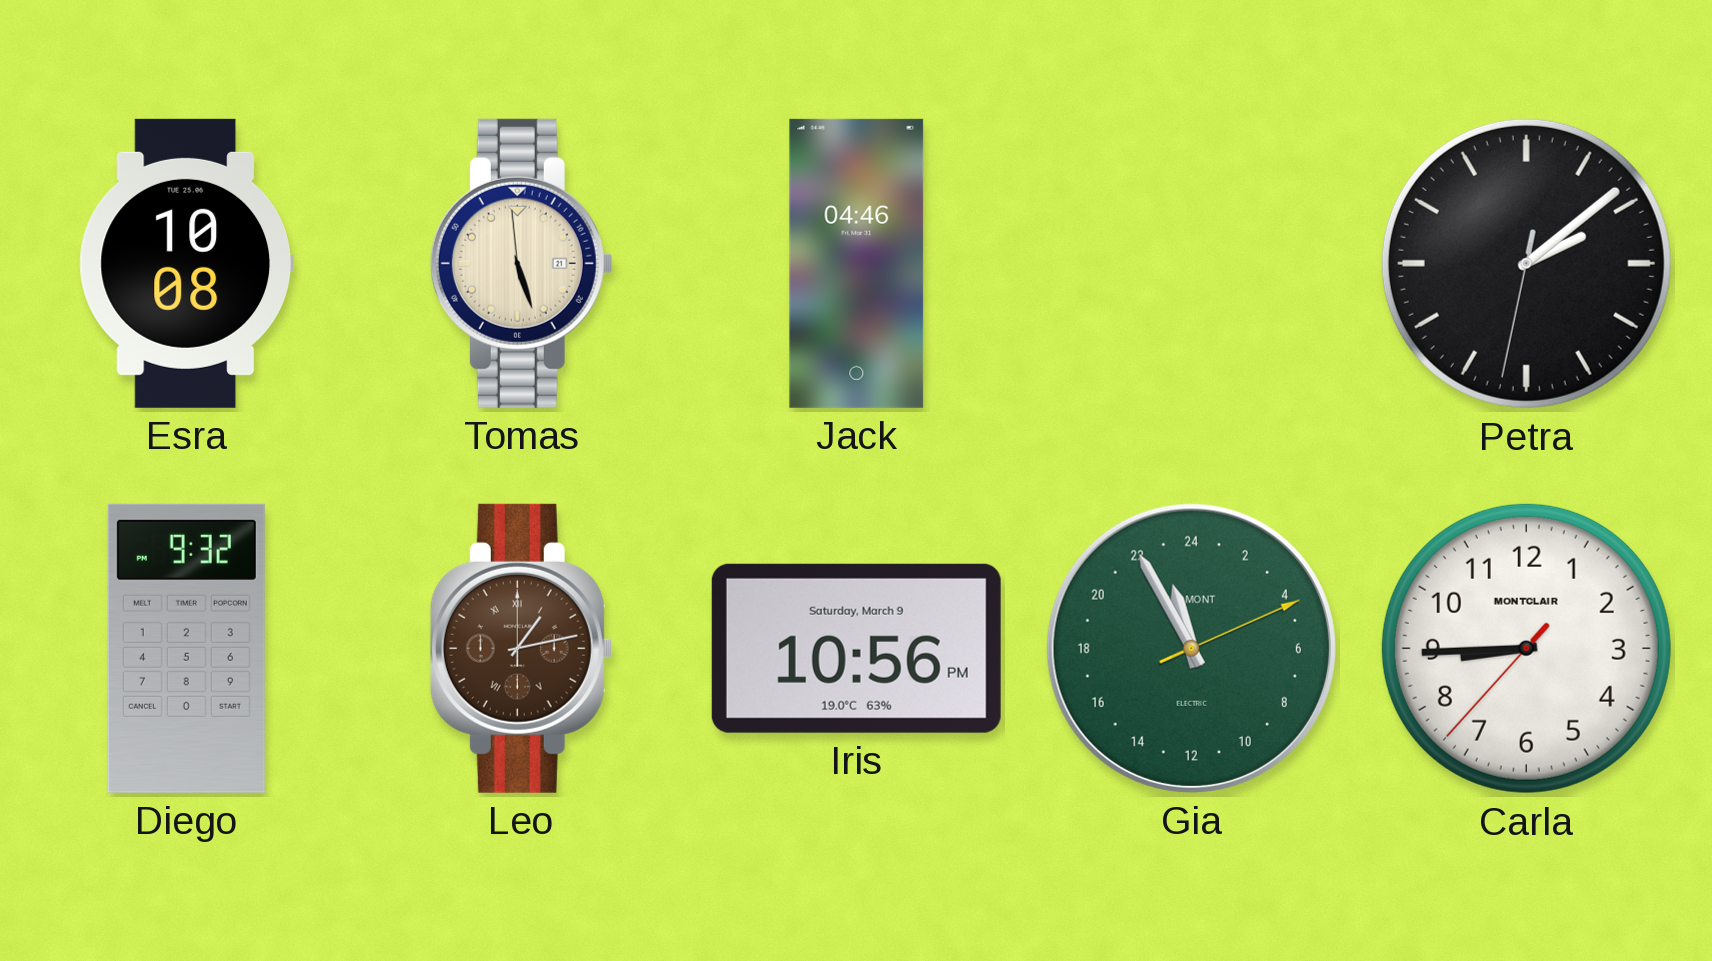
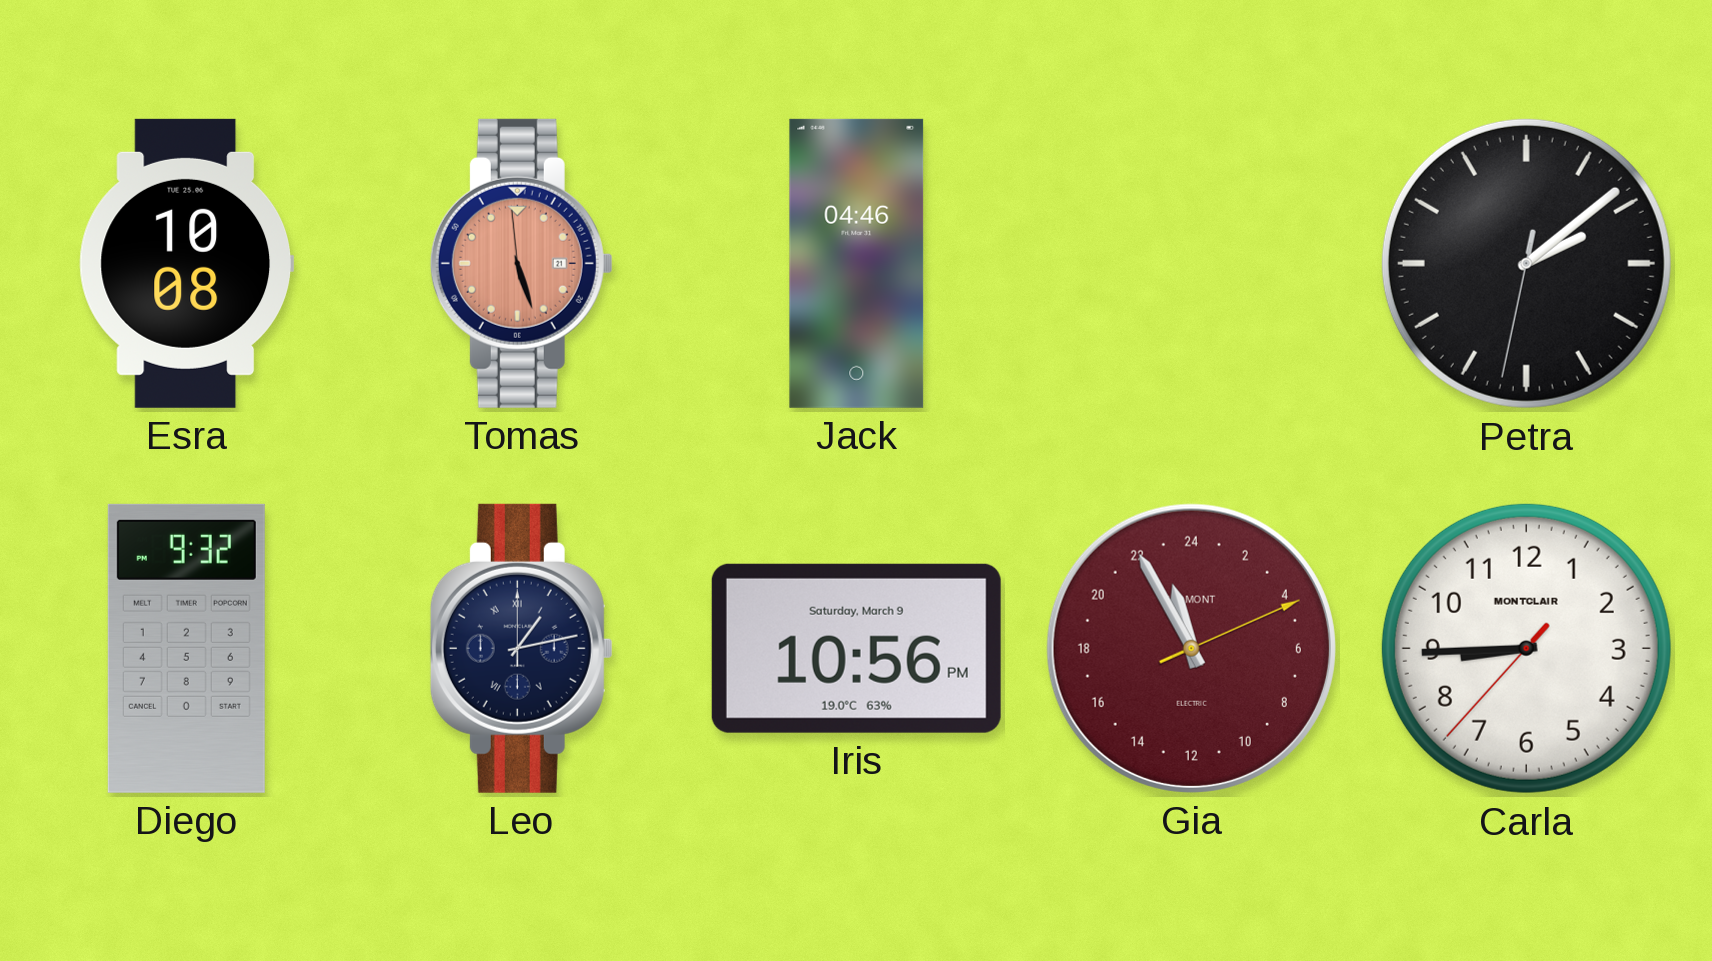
Tomas dial: cream -> salmon
Leo dial: brown -> navy
Gia dial: green -> burgundy
